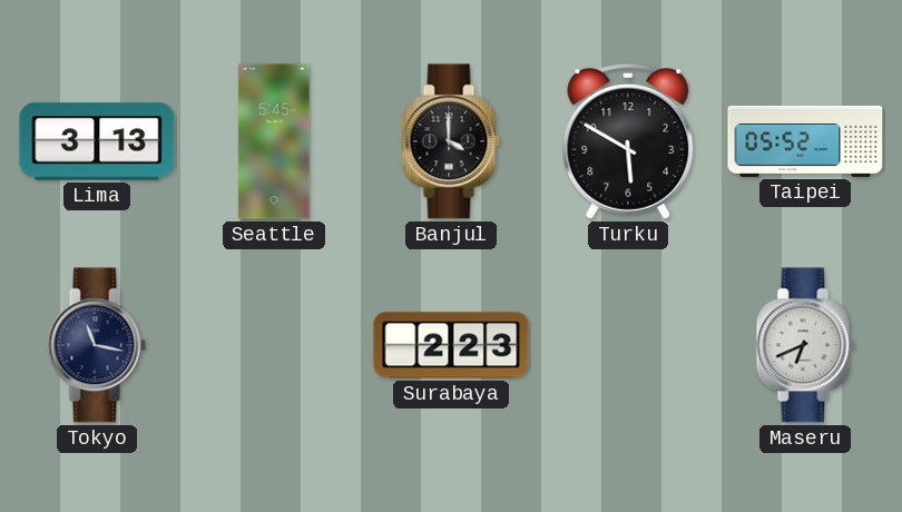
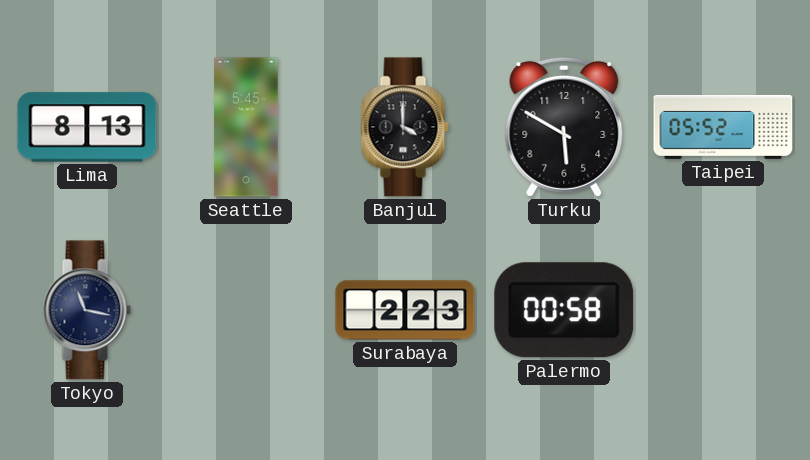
Lima: 3:13 -> 8:13
Palermo: none -> 00:58
Maseru: 6:41 -> none
